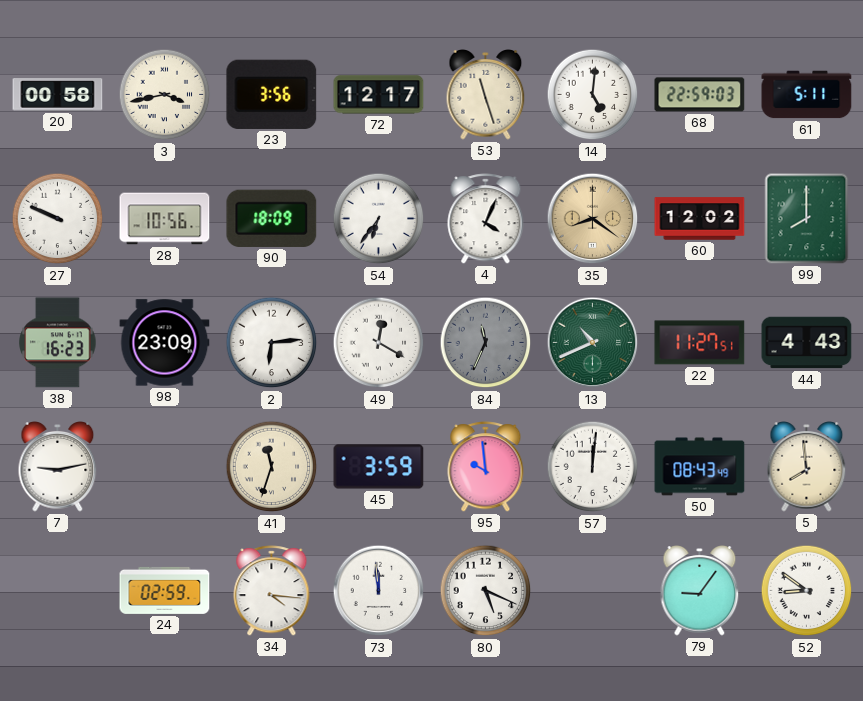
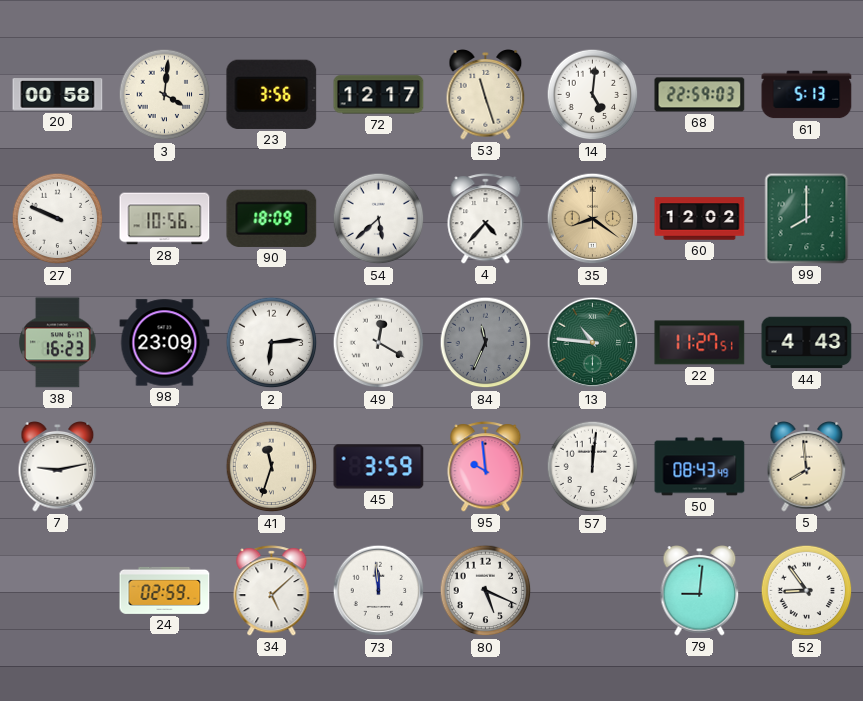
3: 3:43 -> 4:01
61: 5:11 -> 5:13
54: 6:36 -> 5:38
4: 4:04 -> 4:37
13: 10:41 -> 10:46
34: 4:16 -> 5:08
79: 9:06 -> 9:01
52: 8:51 -> 8:54
